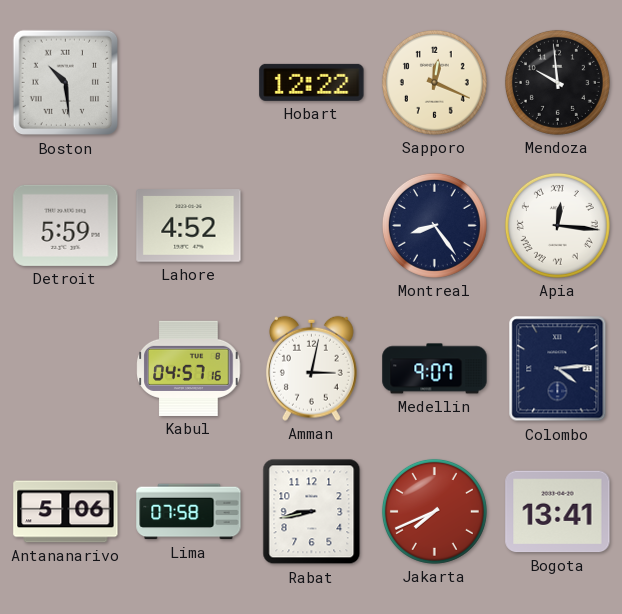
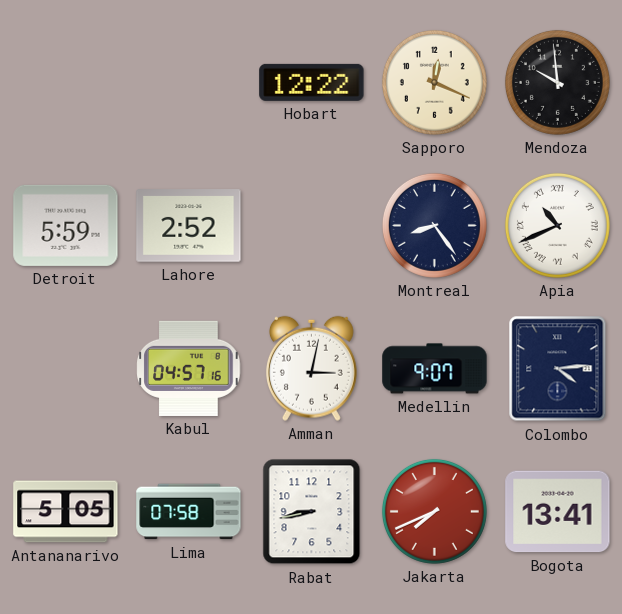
Boston: 10:29 -> none
Lahore: 4:52 -> 2:52
Apia: 12:16 -> 10:41
Antananarivo: 5:06 -> 5:05
